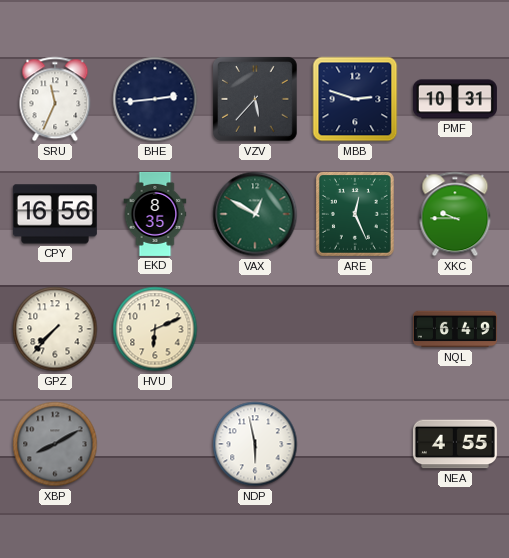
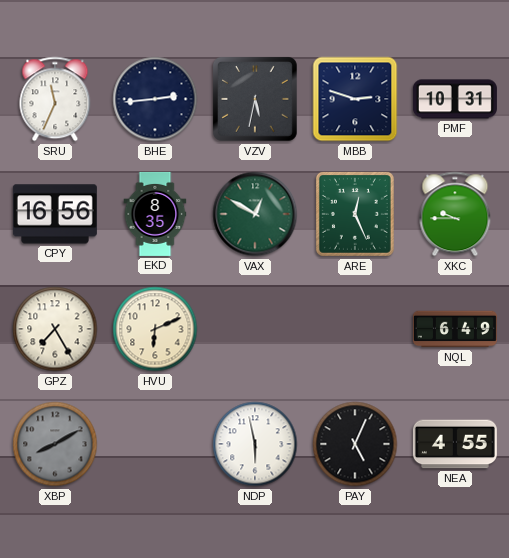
VZV: 5:37 -> 5:32
GPZ: 7:37 -> 7:25
PAY: none -> 5:04
